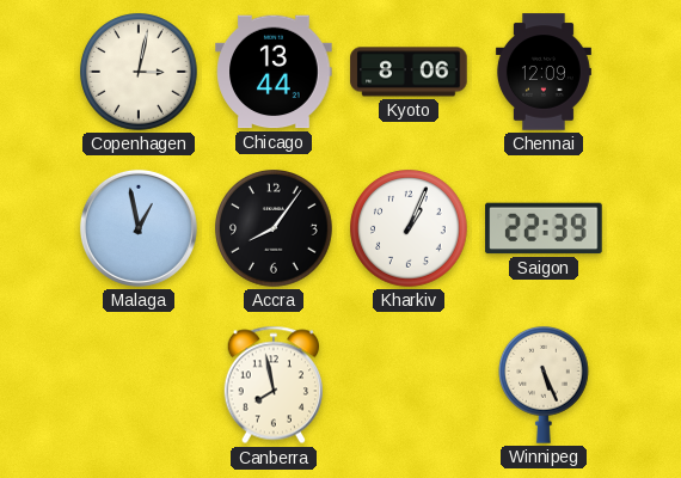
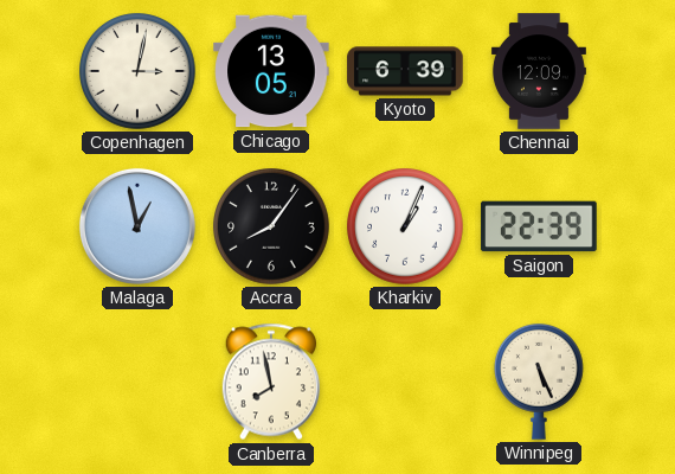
Chicago: 13:44 -> 13:05
Kyoto: 8:06 -> 6:39
